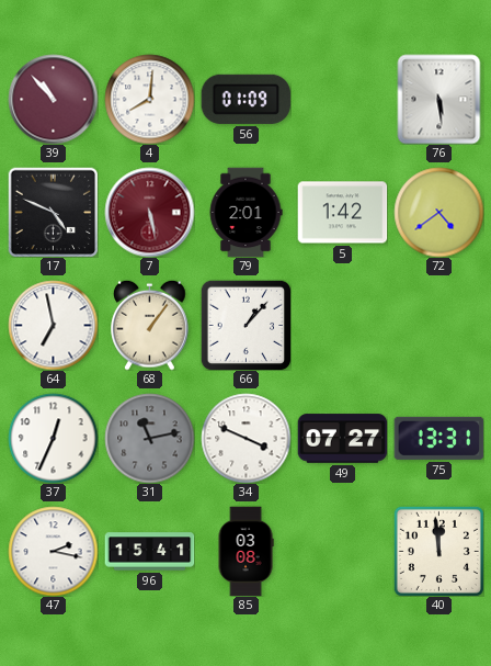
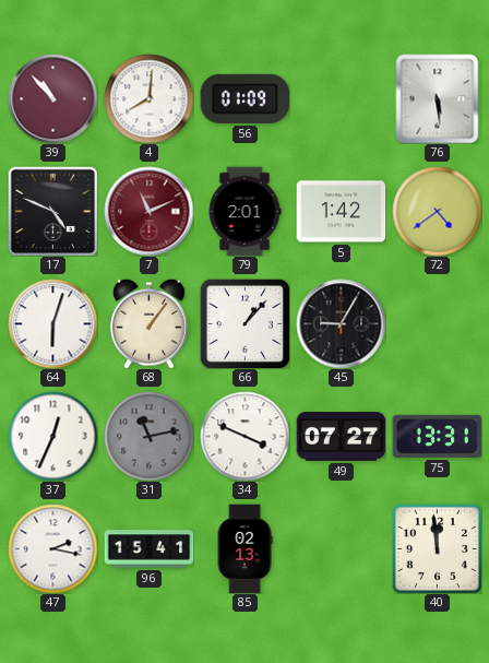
7: 5:28 -> 11:11
64: 6:58 -> 6:03
45: none -> 9:05
85: 03:08 -> 02:13
